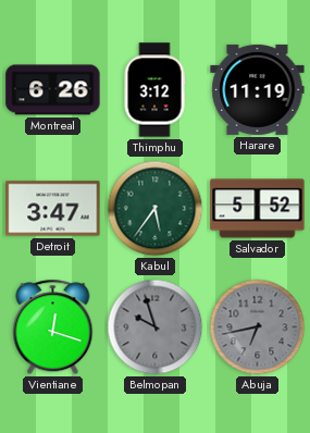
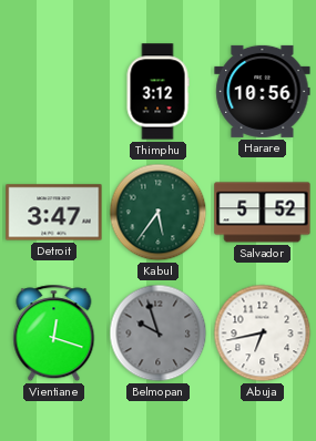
Montreal: 6:26 -> none
Harare: 11:19 -> 10:56
Abuja dial: grey -> white
